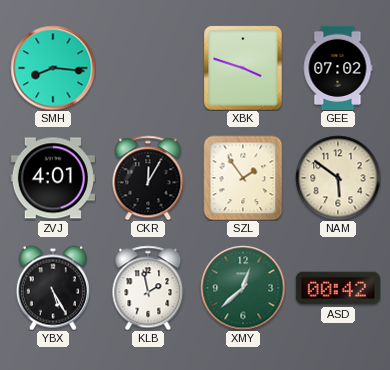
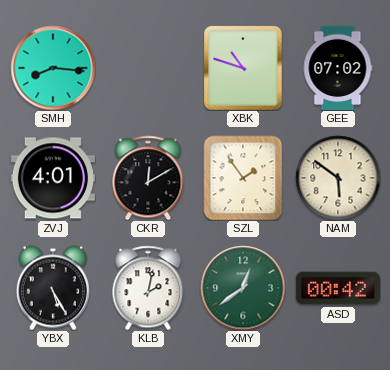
XBK: 3:48 -> 10:48
CKR: 12:05 -> 12:10
KLB: 1:58 -> 2:02
XMY: 12:38 -> 12:39
